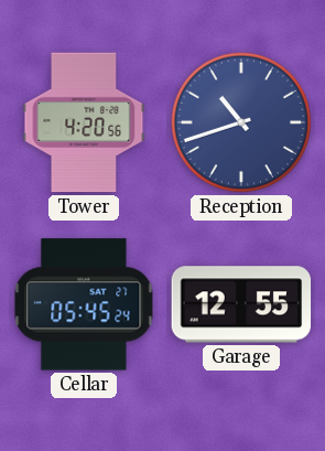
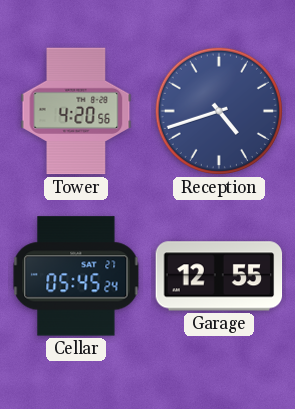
Reception: 10:42 -> 4:42
